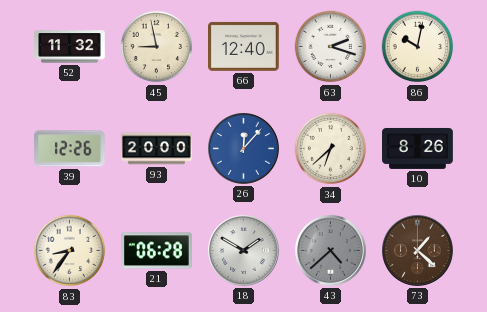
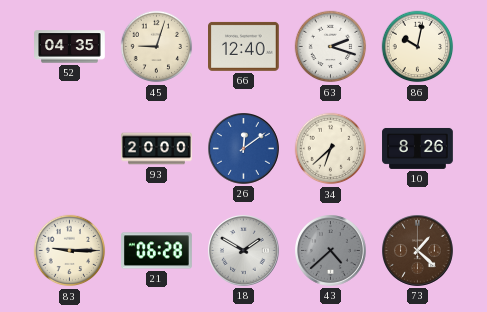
52: 11:32 -> 04:35
45: 8:58 -> 9:03
39: 12:26 -> none
26: 12:07 -> 12:09
83: 8:36 -> 9:15
